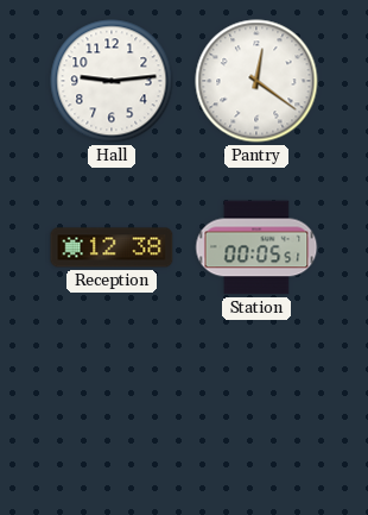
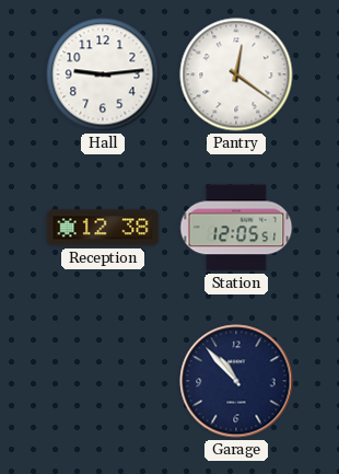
Station: 00:05 -> 12:05
Garage: none -> 10:53
